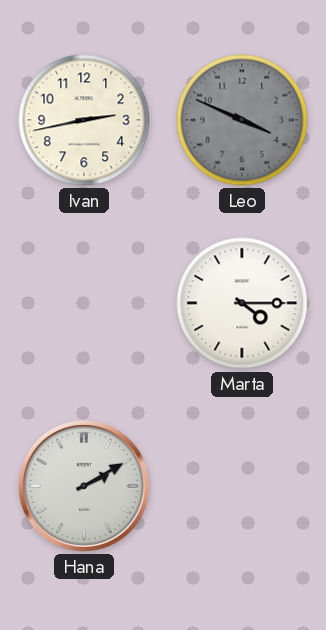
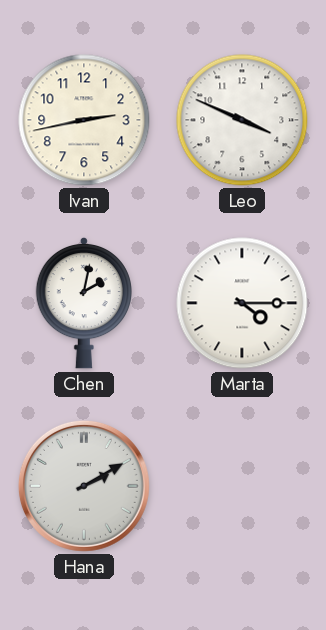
Leo dial: grey -> white
Chen: none -> 2:02
